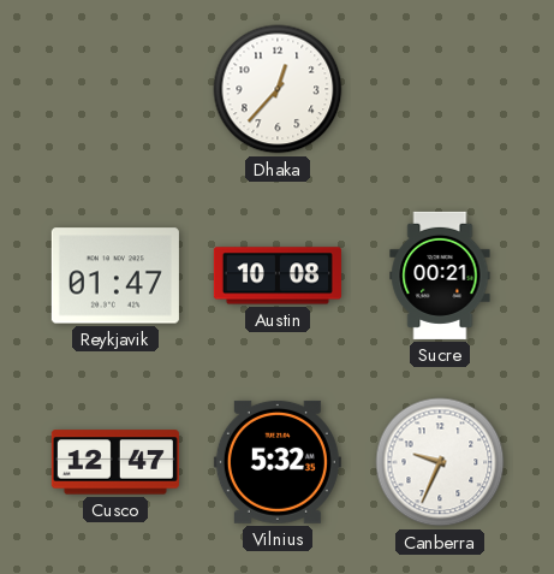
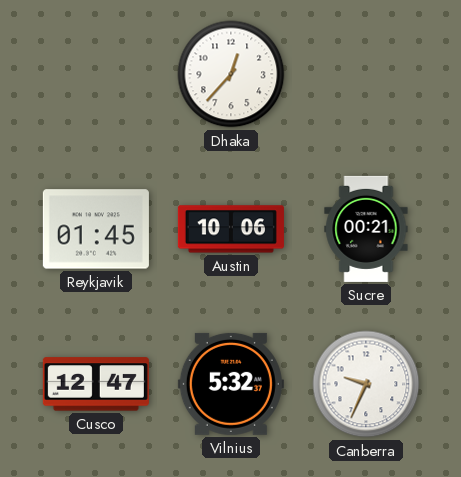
Reykjavik: 01:47 -> 01:45
Austin: 10:08 -> 10:06
Vilnius: 5:32:35 -> 5:32:37
